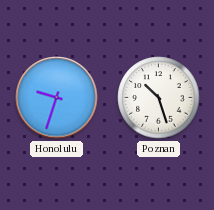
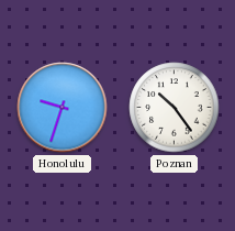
Poznan: 10:27 -> 10:24
